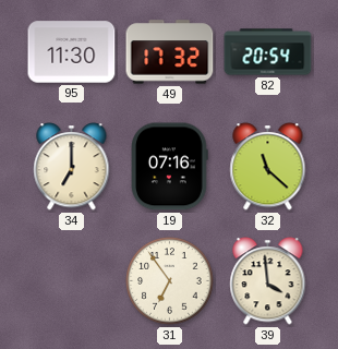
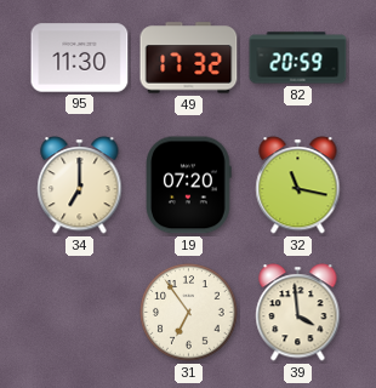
82: 20:54 -> 20:59
19: 07:16 -> 07:20
32: 11:22 -> 11:17
